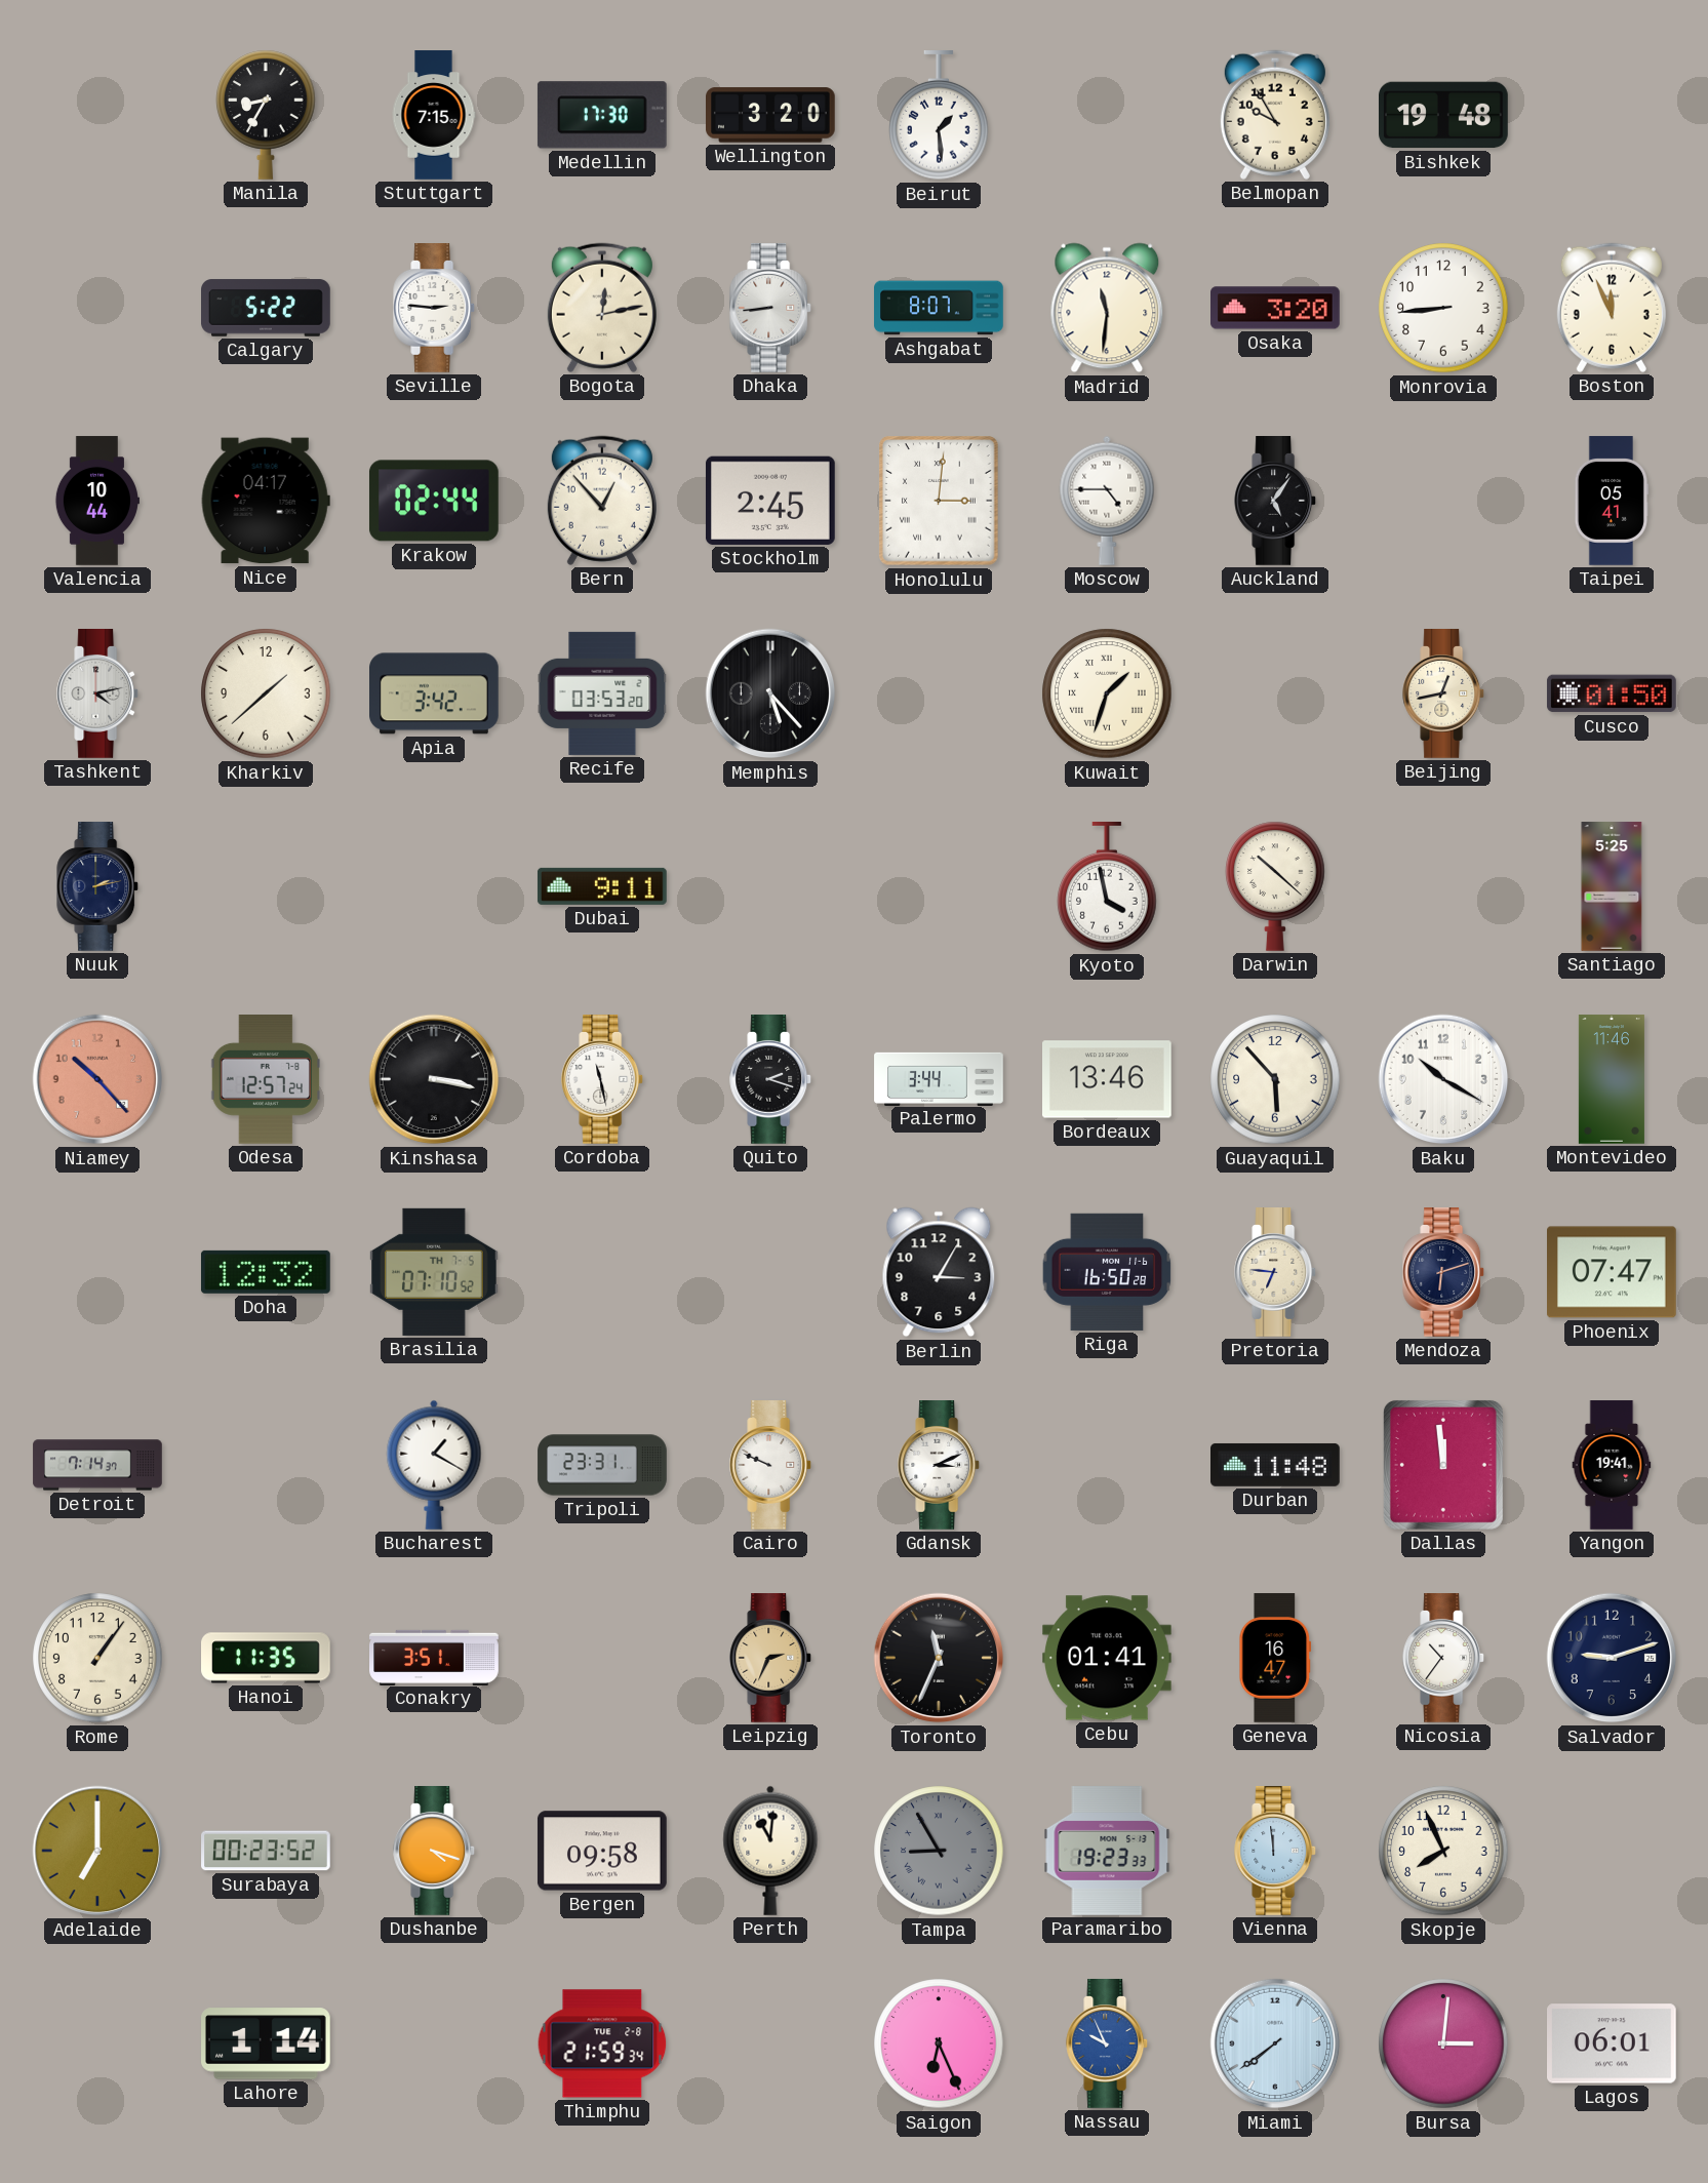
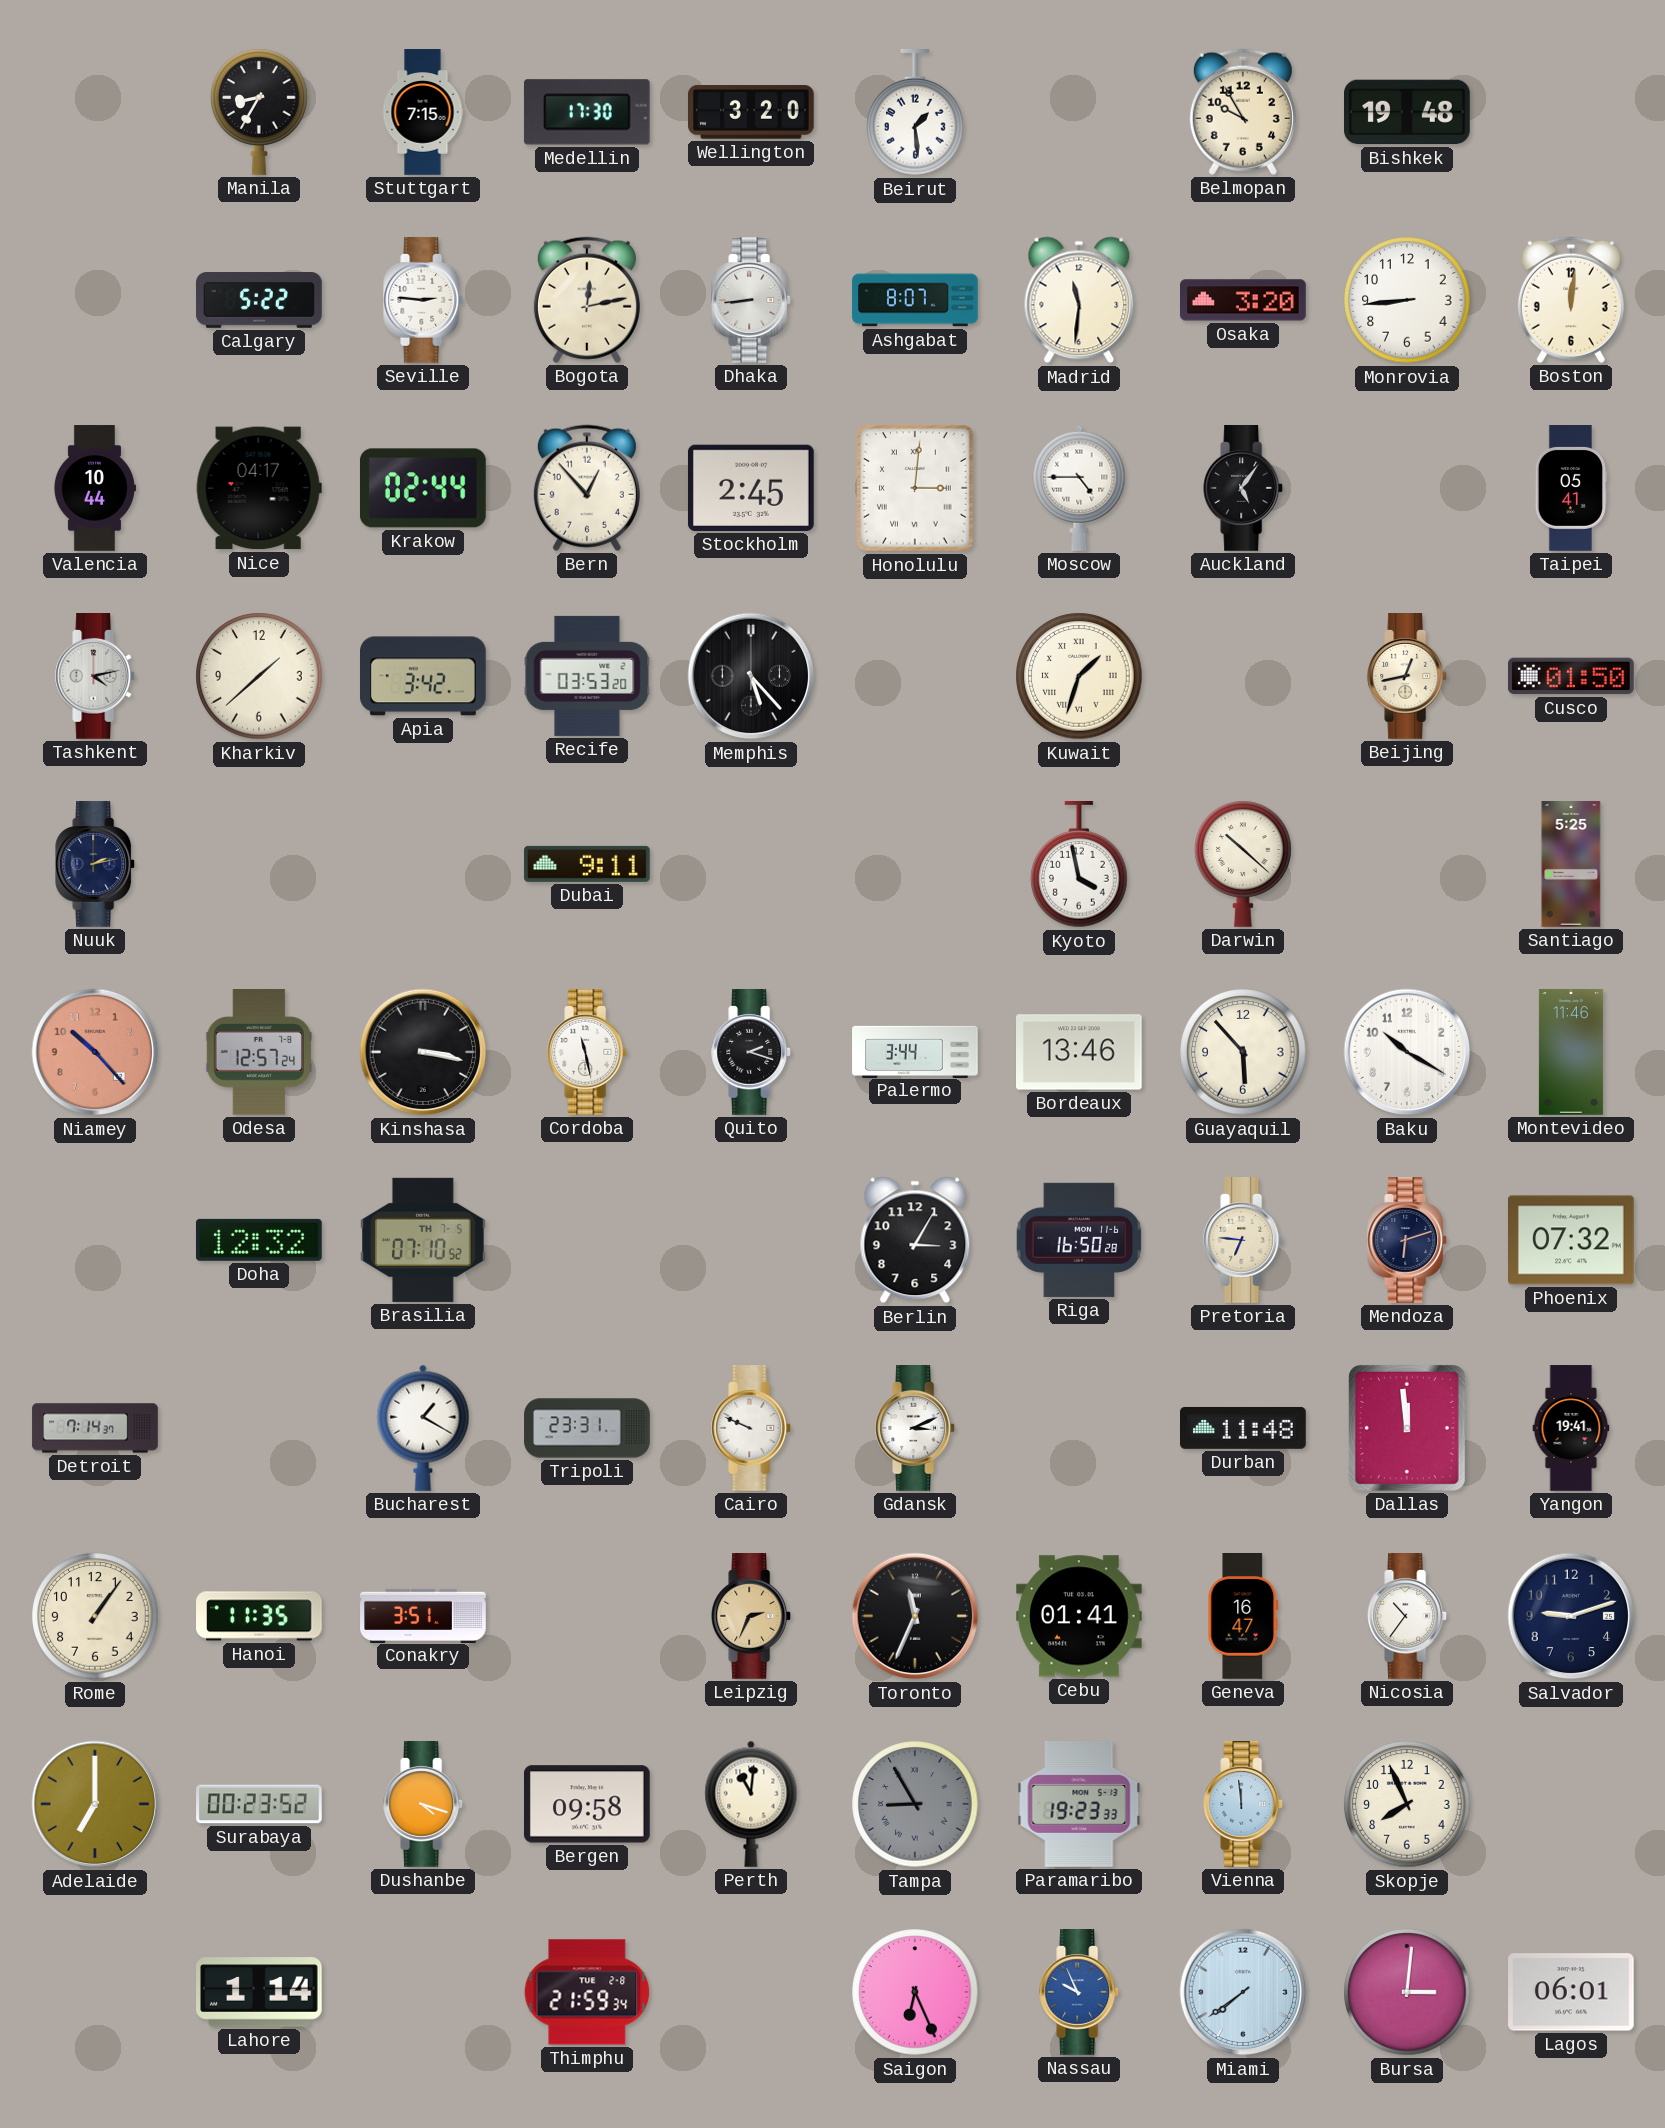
Boston: 11:56 -> 12:01
Phoenix: 07:47 -> 07:32
